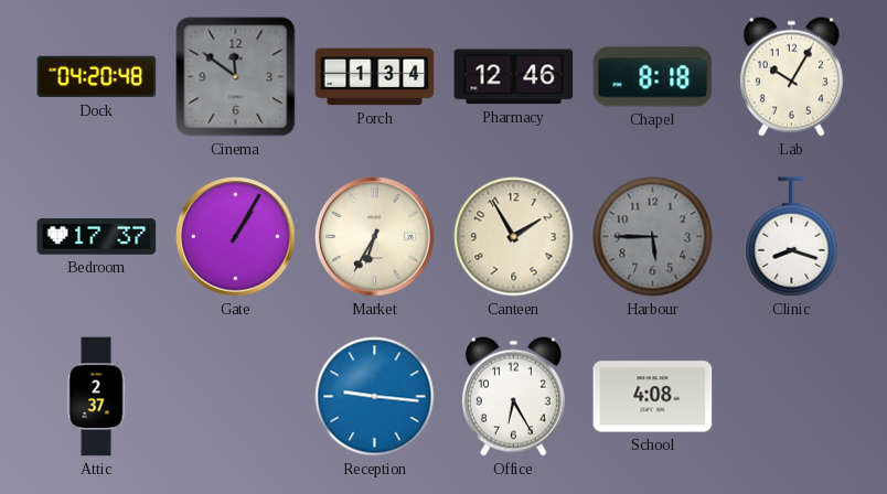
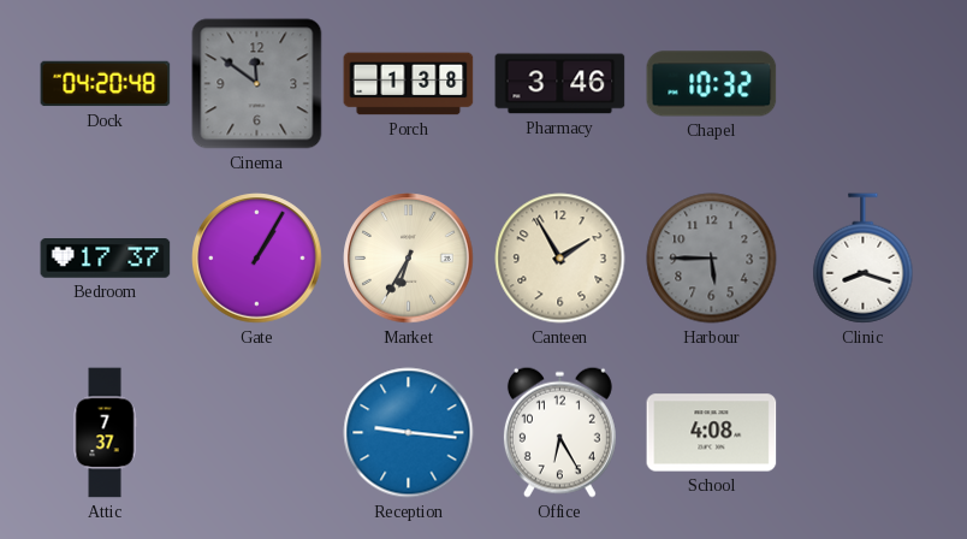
Porch: 1:34 -> 1:38
Pharmacy: 12:46 -> 3:46
Chapel: 8:18 -> 10:32
Lab: 10:05 -> none
Attic: 2:37 -> 7:37
